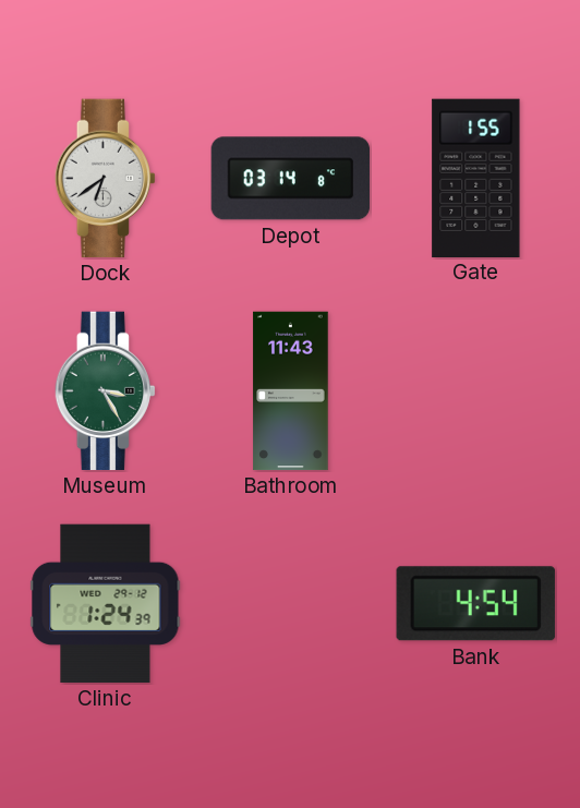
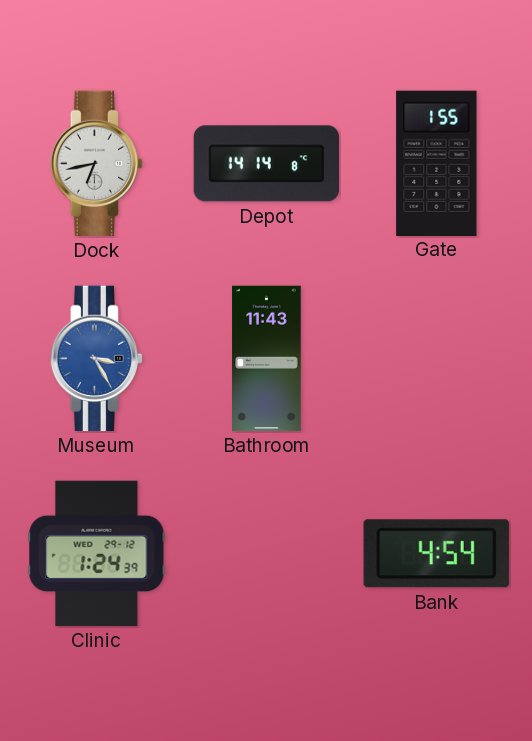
Dock: 6:39 -> 6:43
Depot: 03:14 -> 14:14
Museum dial: green -> blue
